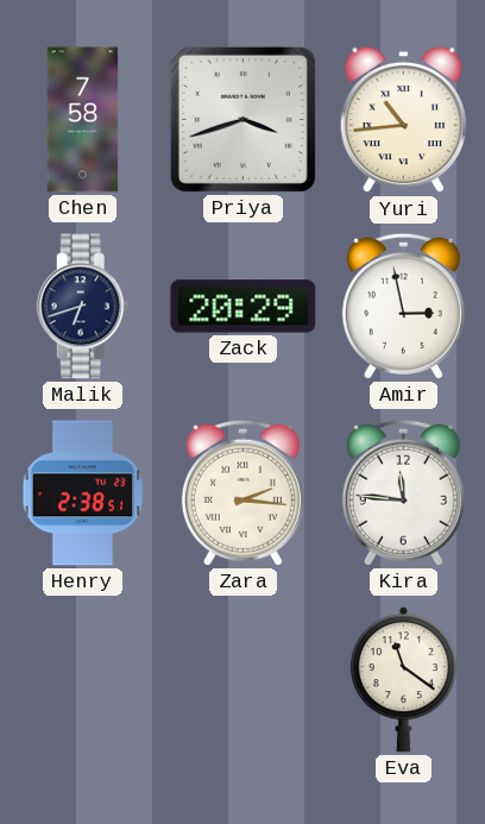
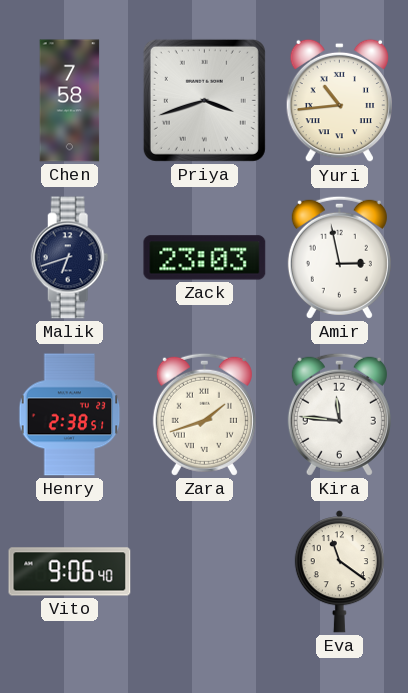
Zack: 20:29 -> 23:03
Zara: 2:16 -> 1:42
Vito: none -> 9:06
